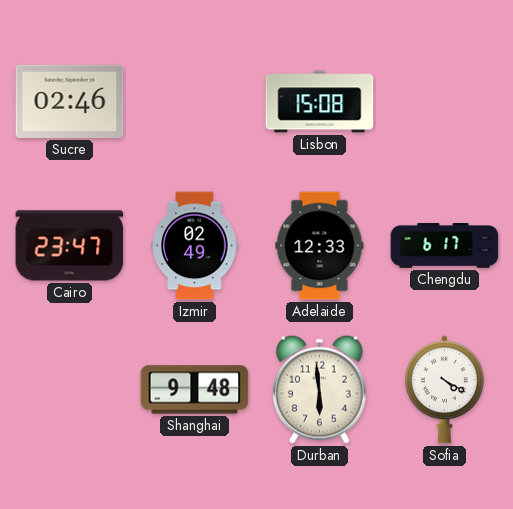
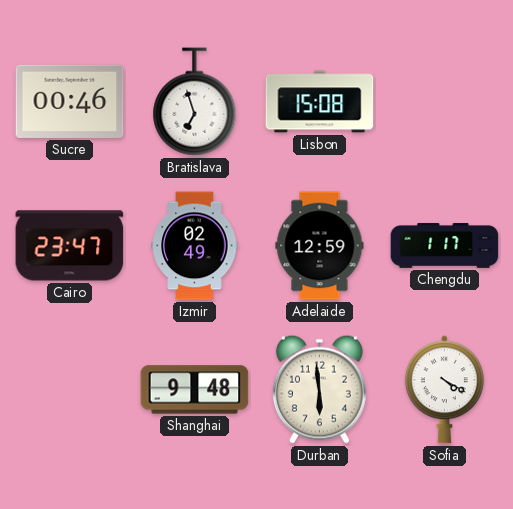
Sucre: 02:46 -> 00:46
Bratislava: none -> 6:57
Adelaide: 12:33 -> 12:59
Chengdu: 6:17 -> 1:17
